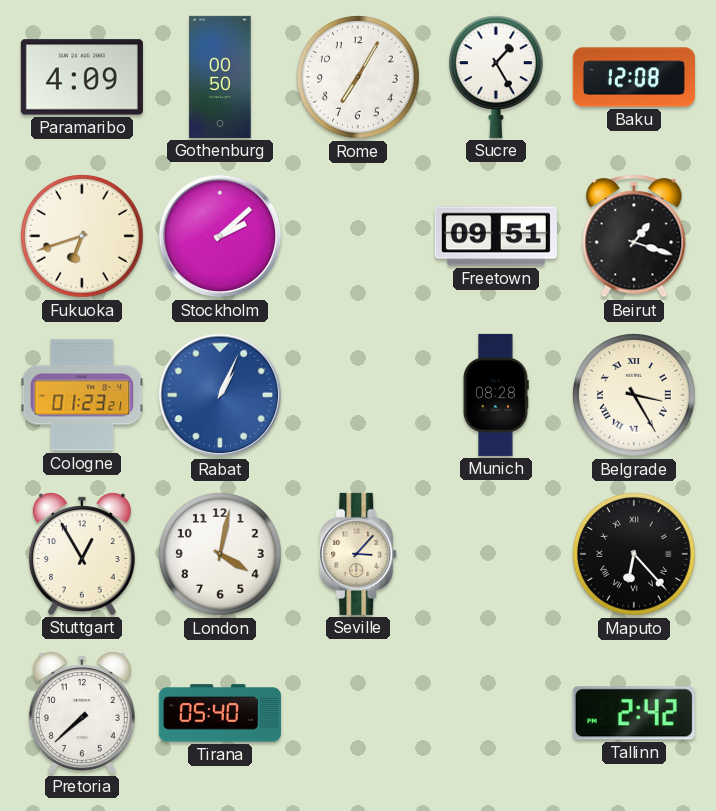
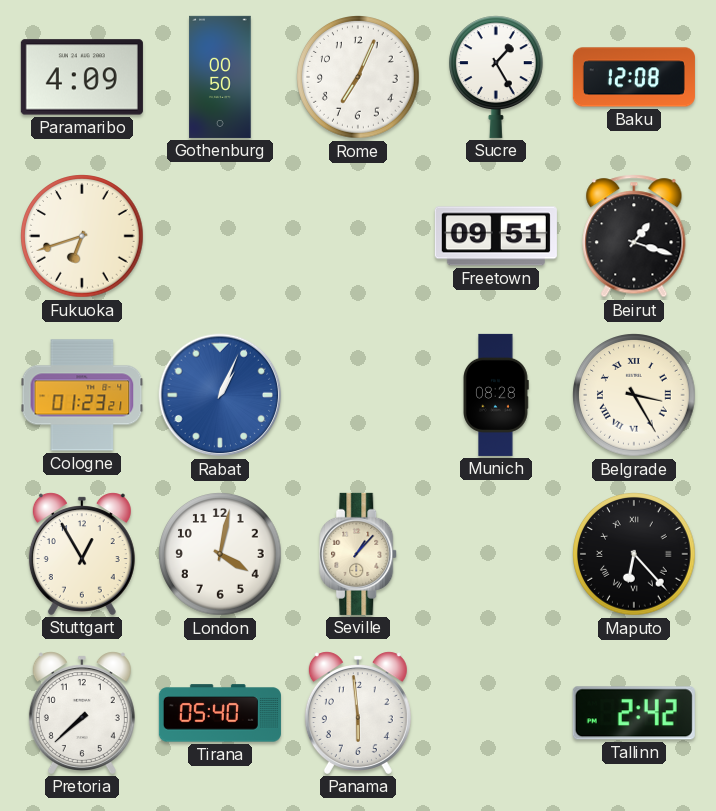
Rome: 7:05 -> 7:04
Stockholm: 2:08 -> none
Seville: 3:07 -> 1:07
Panama: none -> 5:59
